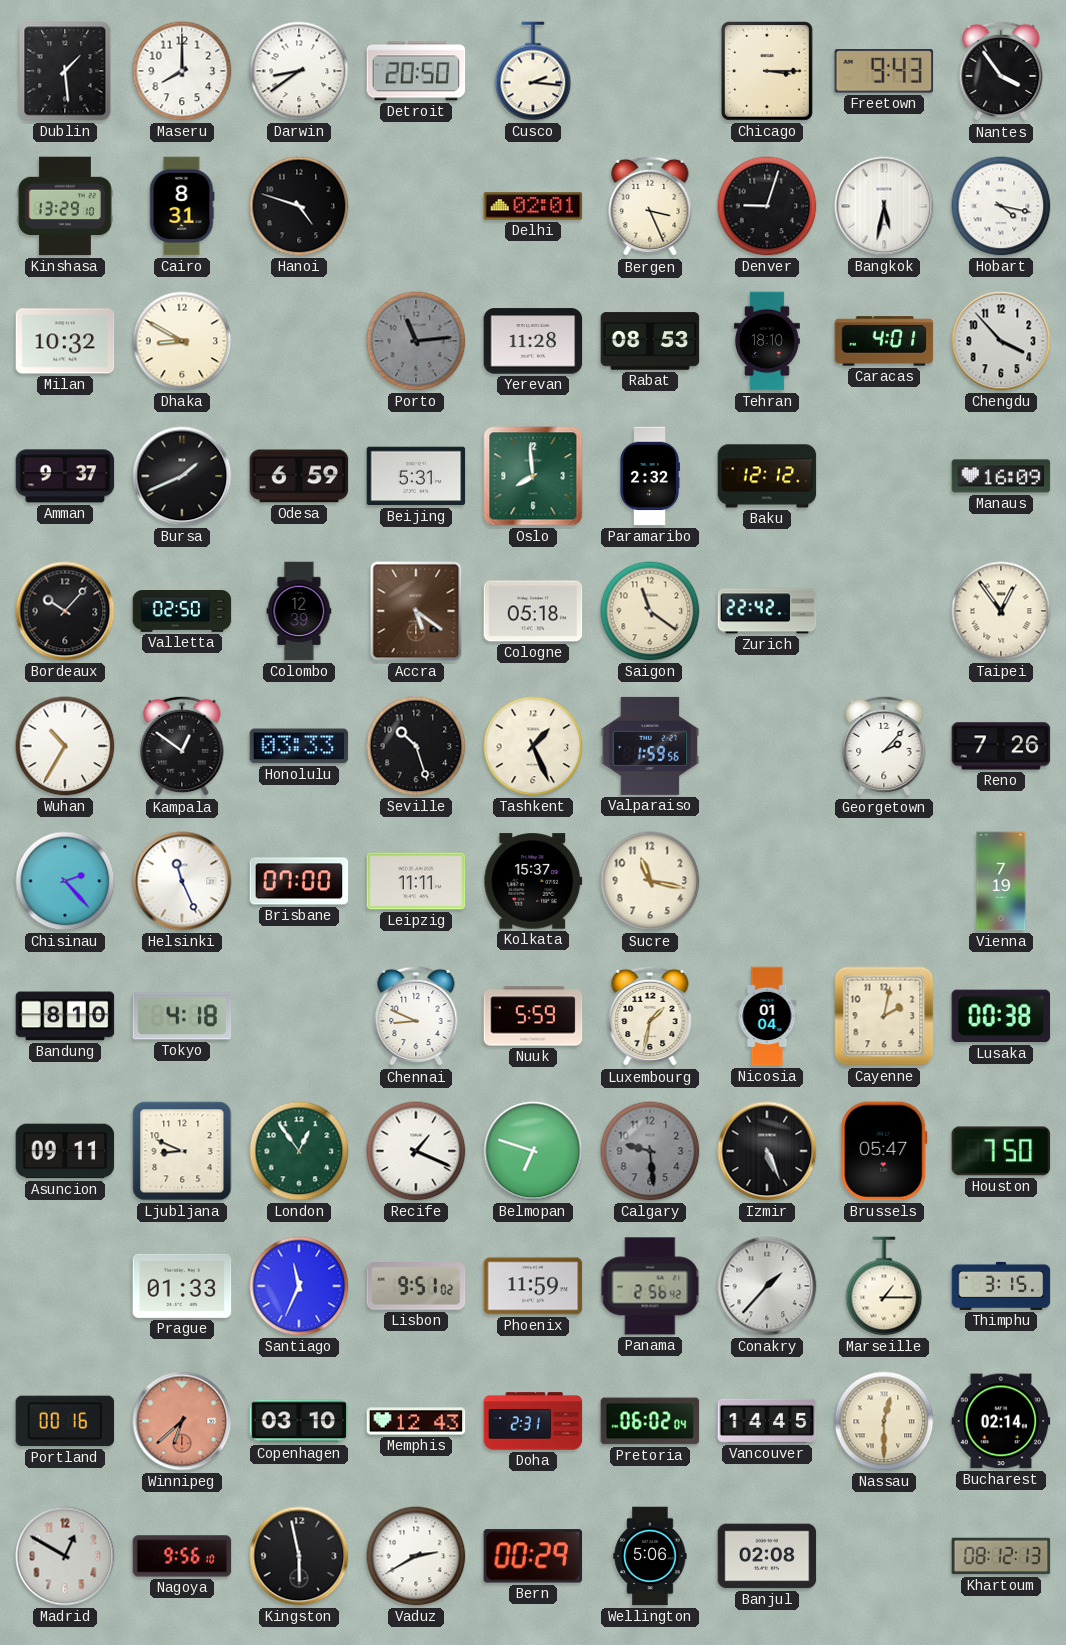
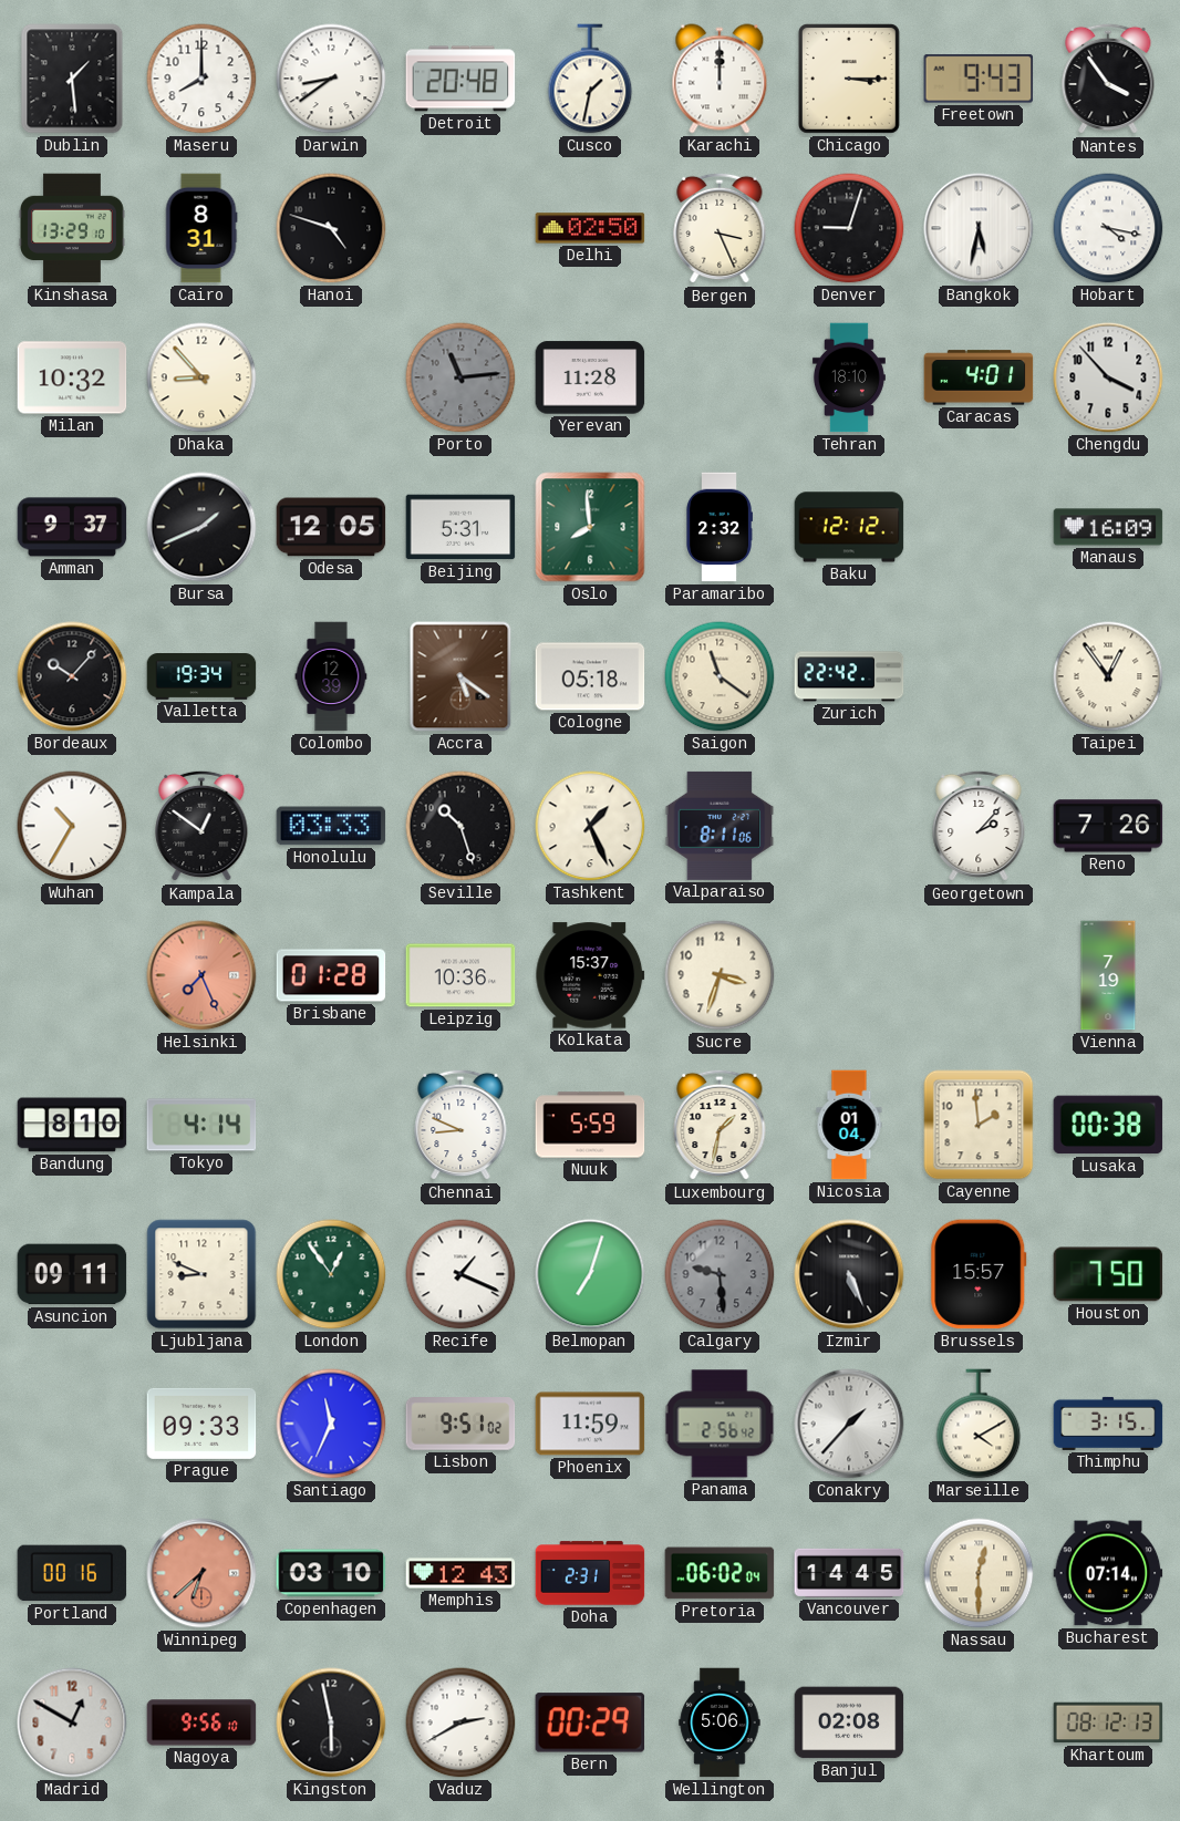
Detroit: 20:50 -> 20:48
Cusco: 2:16 -> 1:32
Karachi: none -> 12:00
Delhi: 02:01 -> 02:50
Dhaka: 8:50 -> 8:53
Rabat: 08:53 -> none
Odesa: 6:59 -> 12:05
Valletta: 02:50 -> 19:34
Valparaiso: 1:59 -> 8:11
Chisinau: 2:23 -> none
Helsinki: 11:26 -> 7:26
Helsinki dial: white -> salmon
Brisbane: 07:00 -> 01:28
Leipzig: 11:11 -> 10:36
Sucre: 11:17 -> 3:33
Tokyo: 4:18 -> 4:14
Cayenne: 2:02 -> 1:59
Belmopan: 6:48 -> 7:03
Brussels: 05:47 -> 15:57
Prague: 01:33 -> 09:33
Marseille: 1:15 -> 4:10
Bucharest: 02:14 -> 07:14
